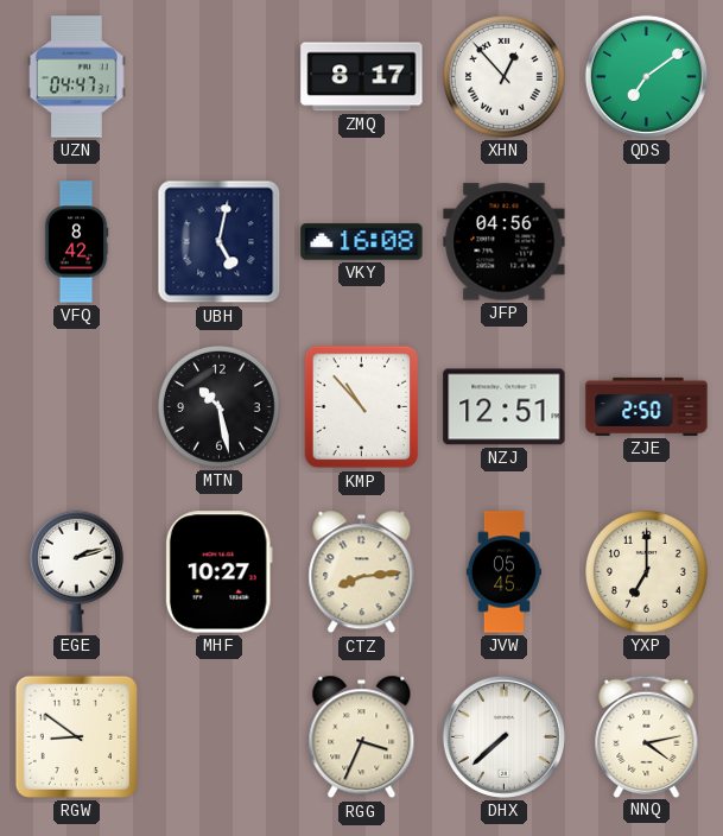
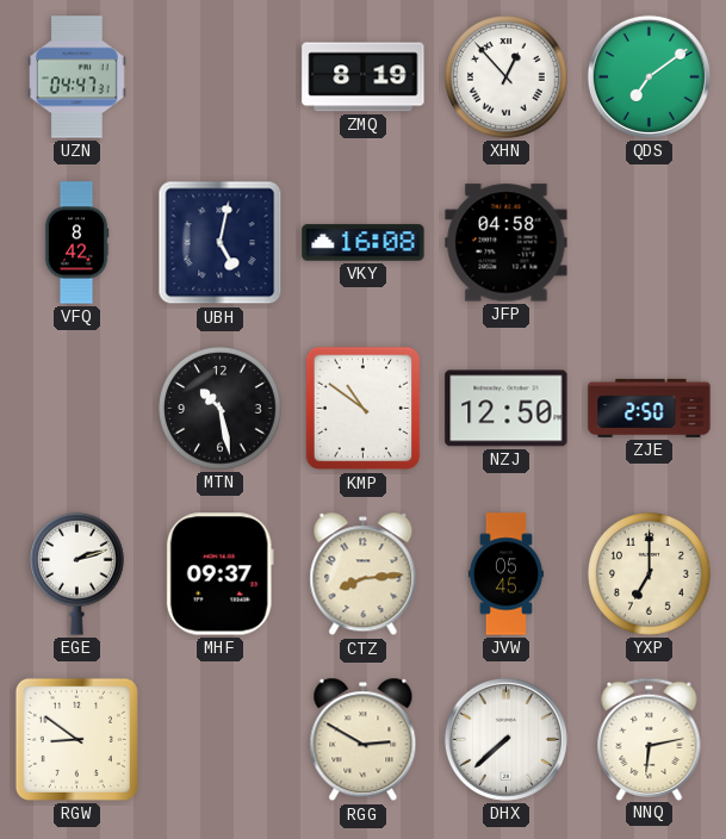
ZMQ: 8:17 -> 8:19
JFP: 04:56 -> 04:58
KMP: 10:53 -> 10:51
NZJ: 12:51 -> 12:50
MHF: 10:27 -> 09:37
RGG: 3:34 -> 2:50
NNQ: 4:13 -> 6:13
